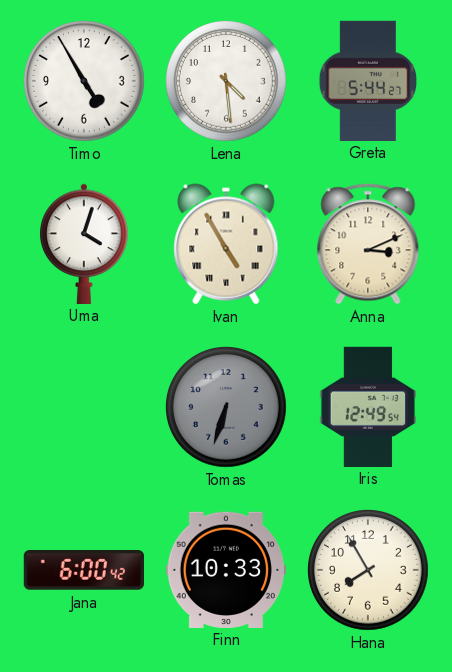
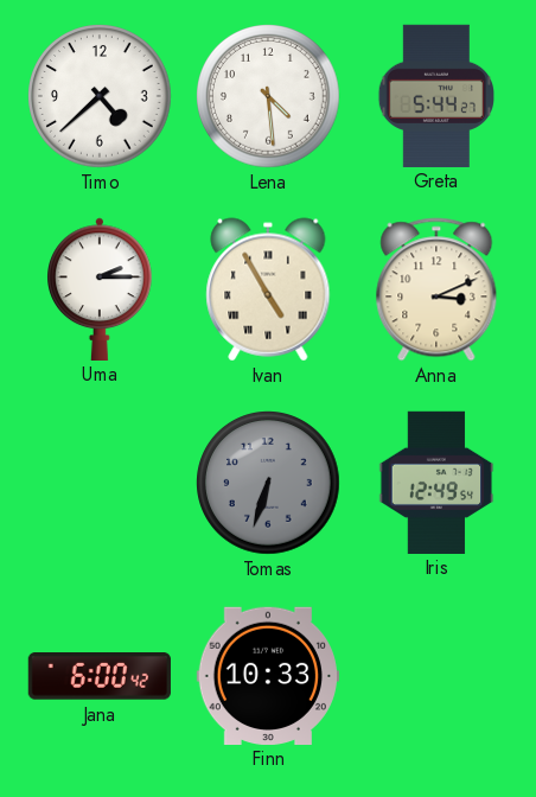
Timo: 4:55 -> 4:38
Uma: 4:03 -> 2:15
Hana: 7:55 -> none
